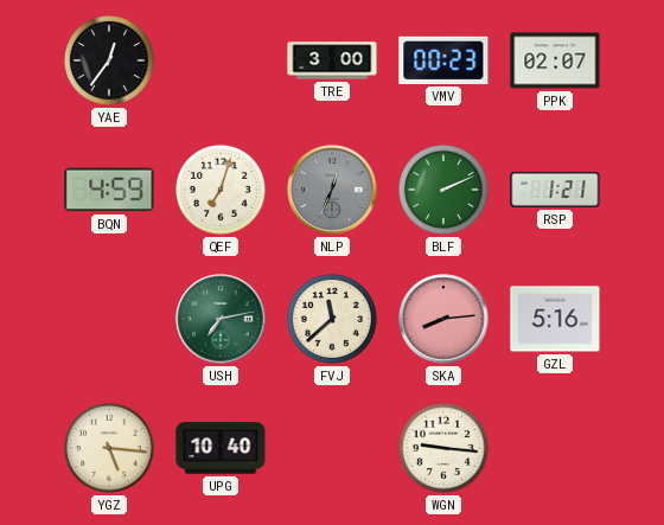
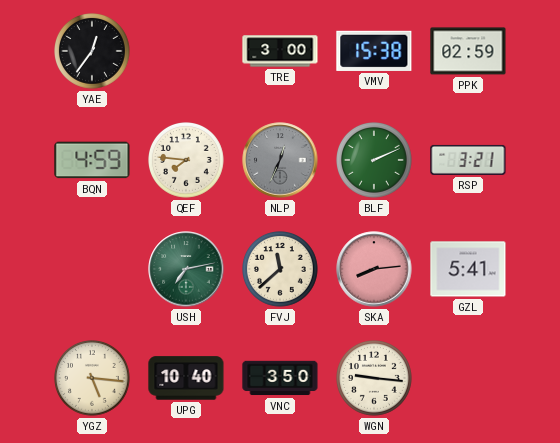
VMV: 00:23 -> 15:38
PPK: 02:07 -> 02:59
QEF: 7:03 -> 7:46
RSP: 1:21 -> 3:21
GZL: 5:16 -> 5:41
VNC: none -> 3:50
